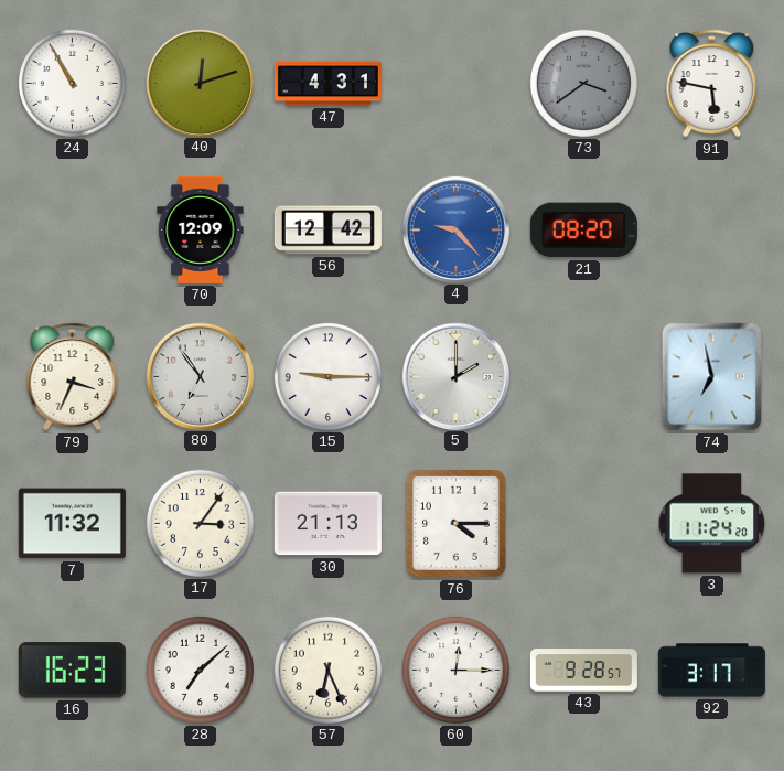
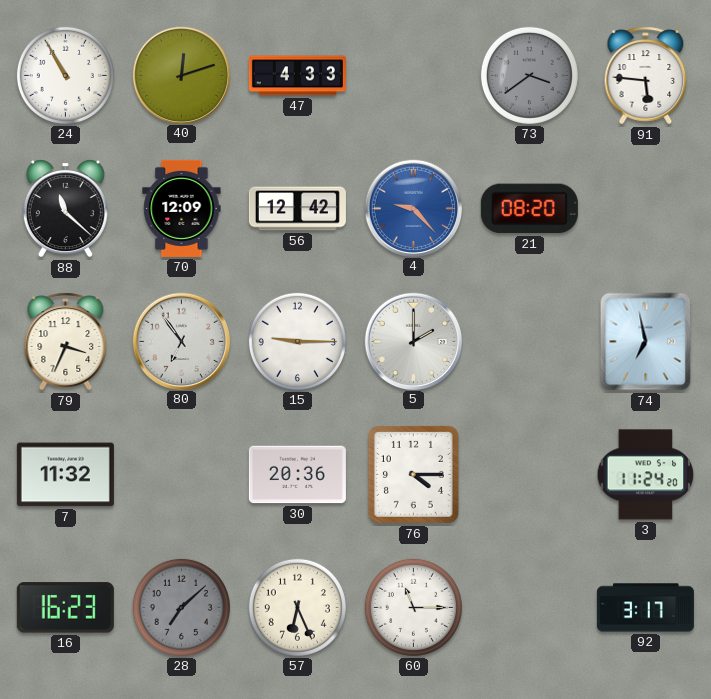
47: 4:31 -> 4:33
91: 5:47 -> 5:46
88: none -> 11:22
17: 3:06 -> none
30: 21:13 -> 20:36
28 dial: white -> grey
60: 12:15 -> 11:15
43: 9:28 -> none
